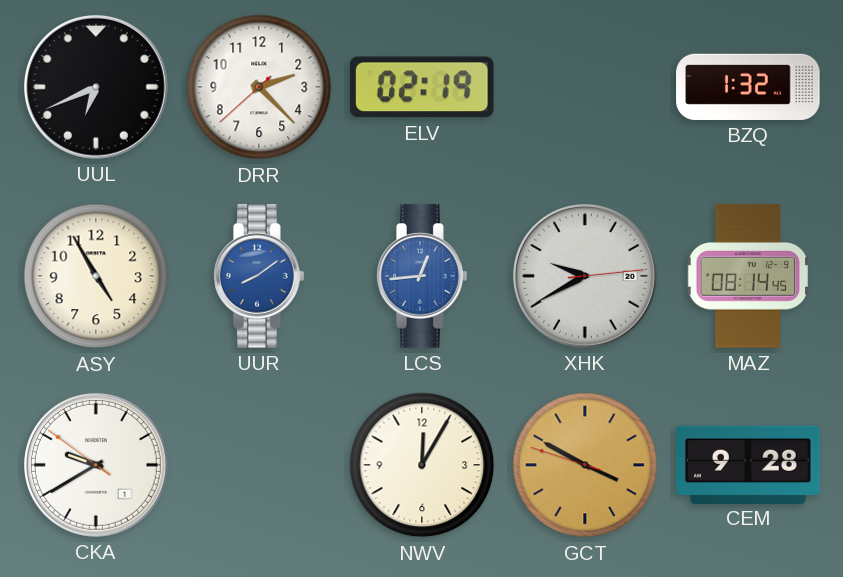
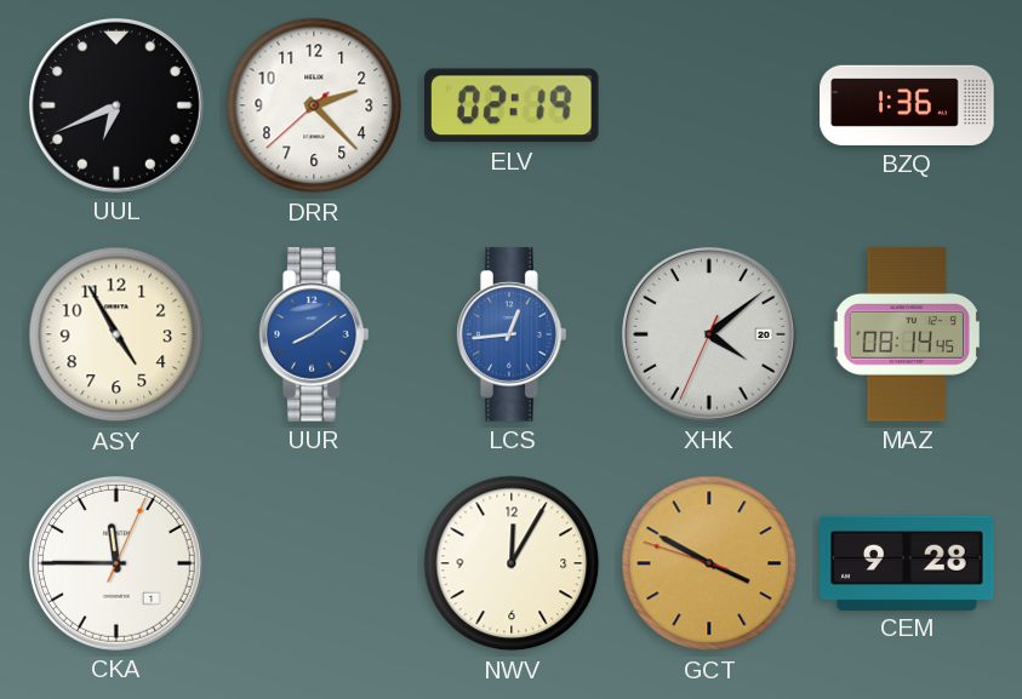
BZQ: 1:32 -> 1:36
XHK: 9:40 -> 4:08
CKA: 9:39 -> 11:45
